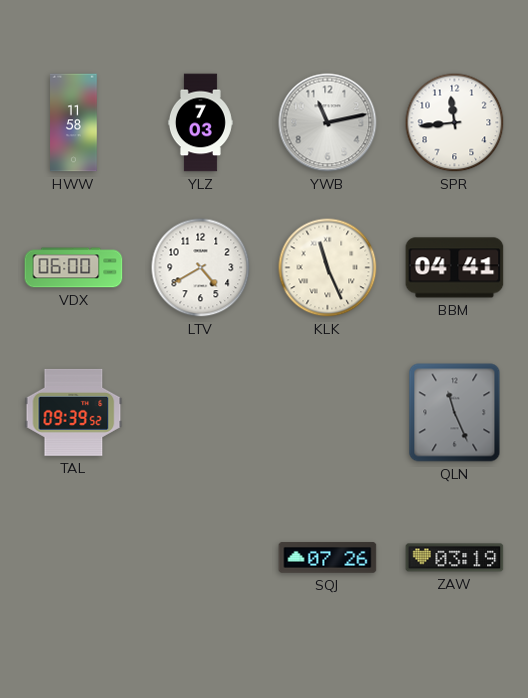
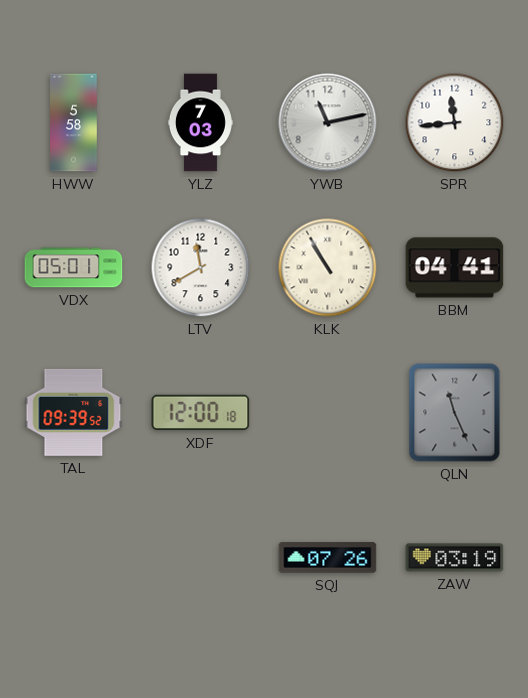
HWW: 11:58 -> 5:58
VDX: 06:00 -> 05:01
LTV: 4:40 -> 11:40
KLK: 11:26 -> 10:55
XDF: none -> 12:00
